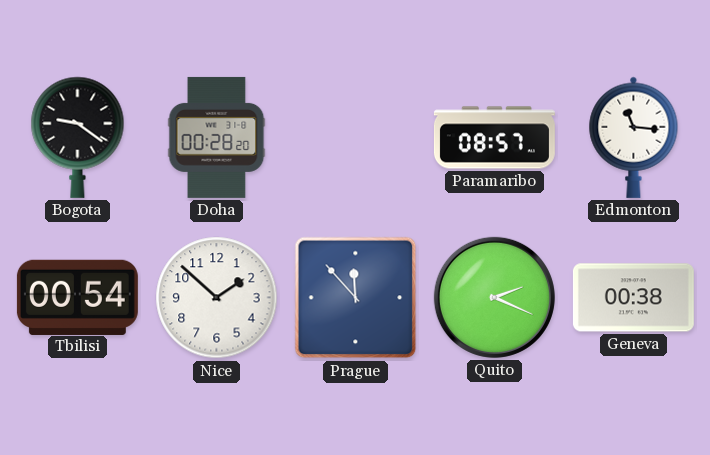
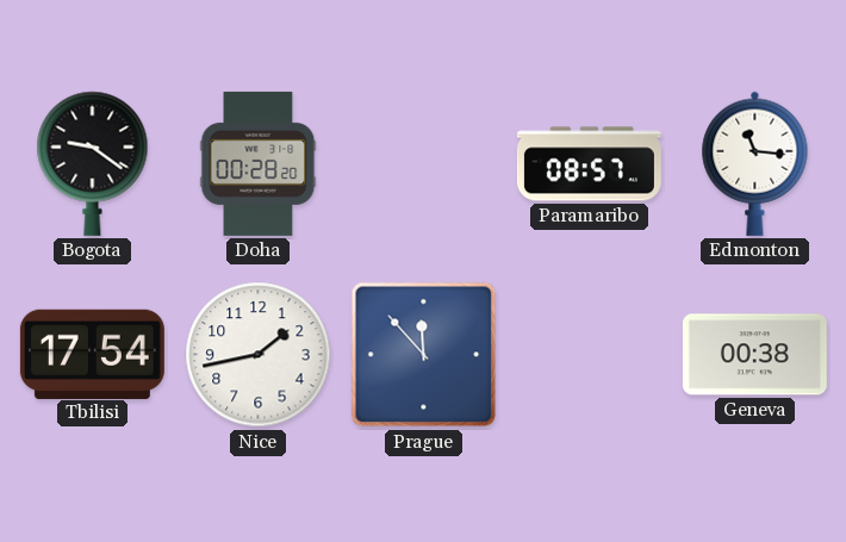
Tbilisi: 00:54 -> 17:54
Nice: 1:52 -> 1:43
Quito: 2:19 -> none
